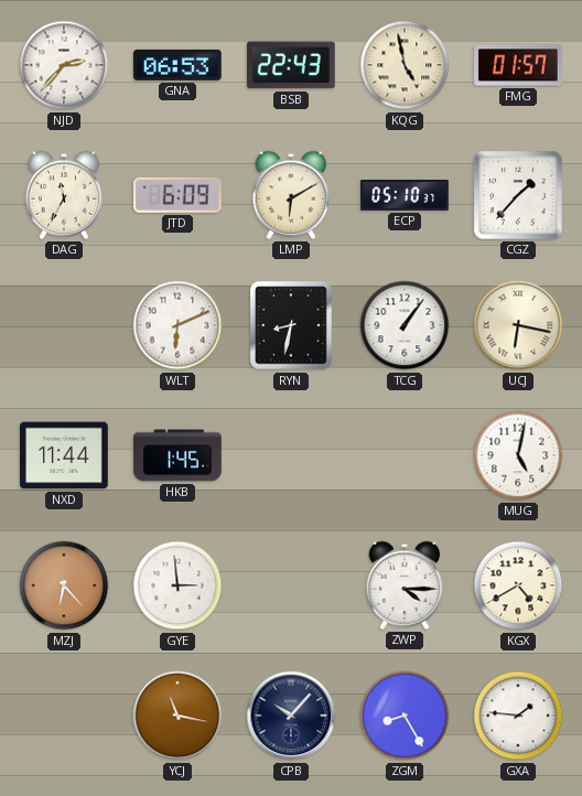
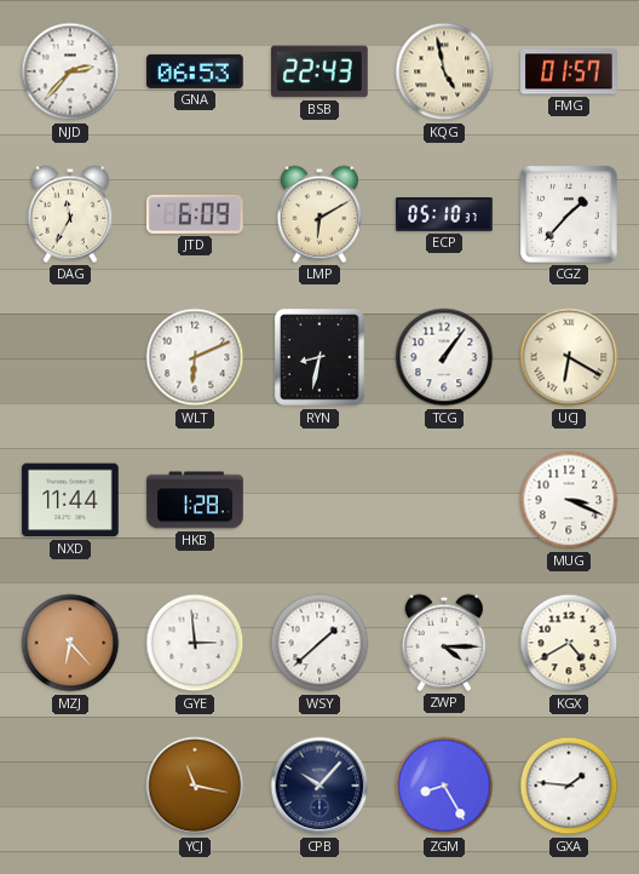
UCJ: 6:17 -> 6:20
HKB: 1:45 -> 1:28
MUG: 5:02 -> 3:19
WSY: none -> 1:38
